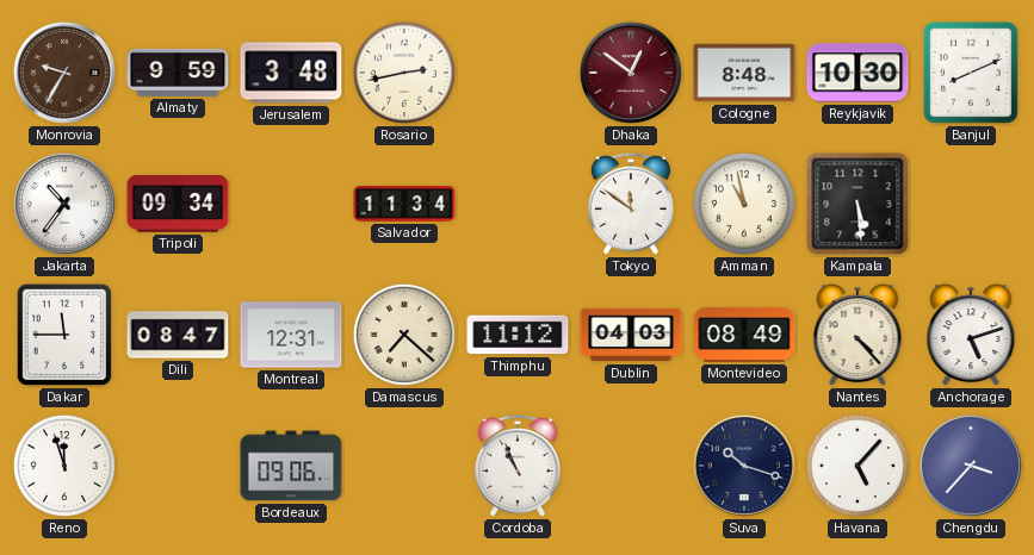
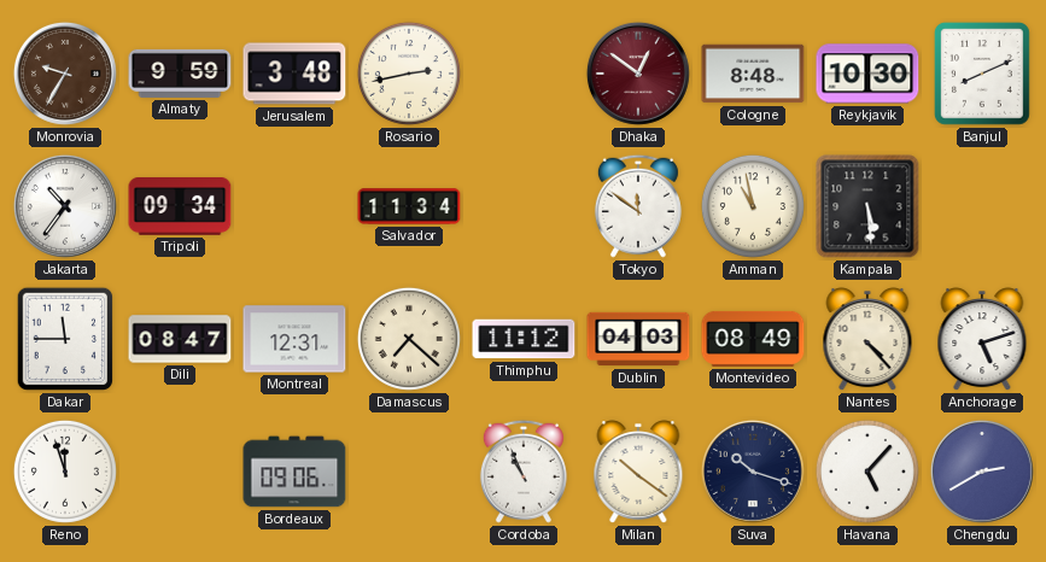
Milan: none -> 10:21
Chengdu: 3:37 -> 2:40
